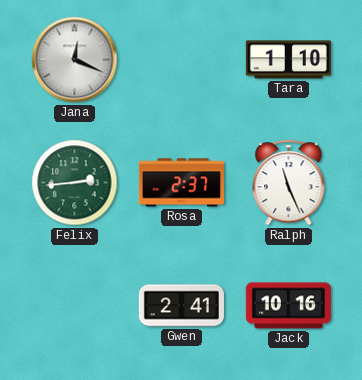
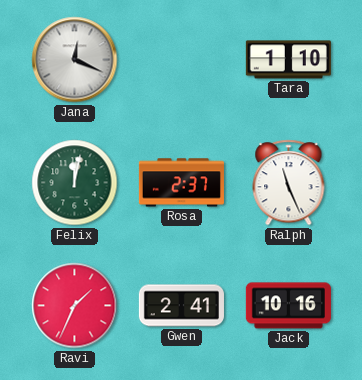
Felix: 2:44 -> 12:02
Ravi: none -> 1:34
